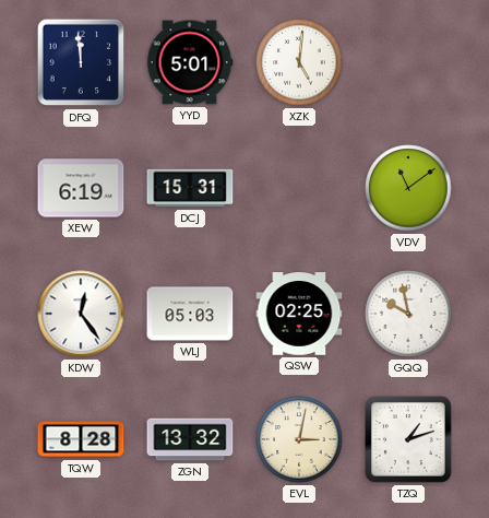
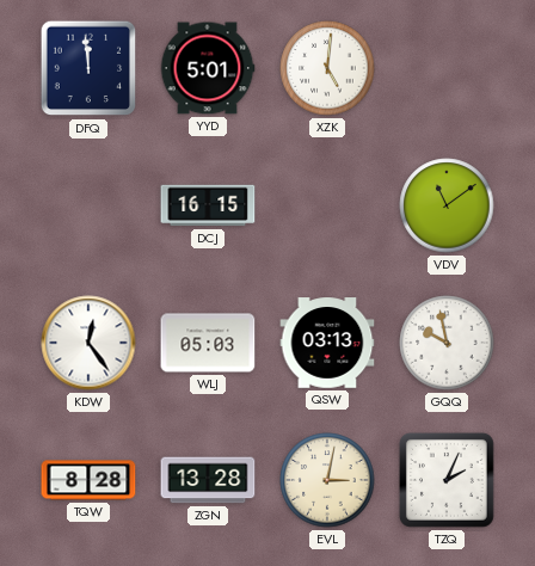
XEW: 6:19 -> none
DCJ: 15:31 -> 16:15
QSW: 02:25 -> 03:13
ZGN: 13:32 -> 13:28
TZQ: 1:12 -> 2:04
